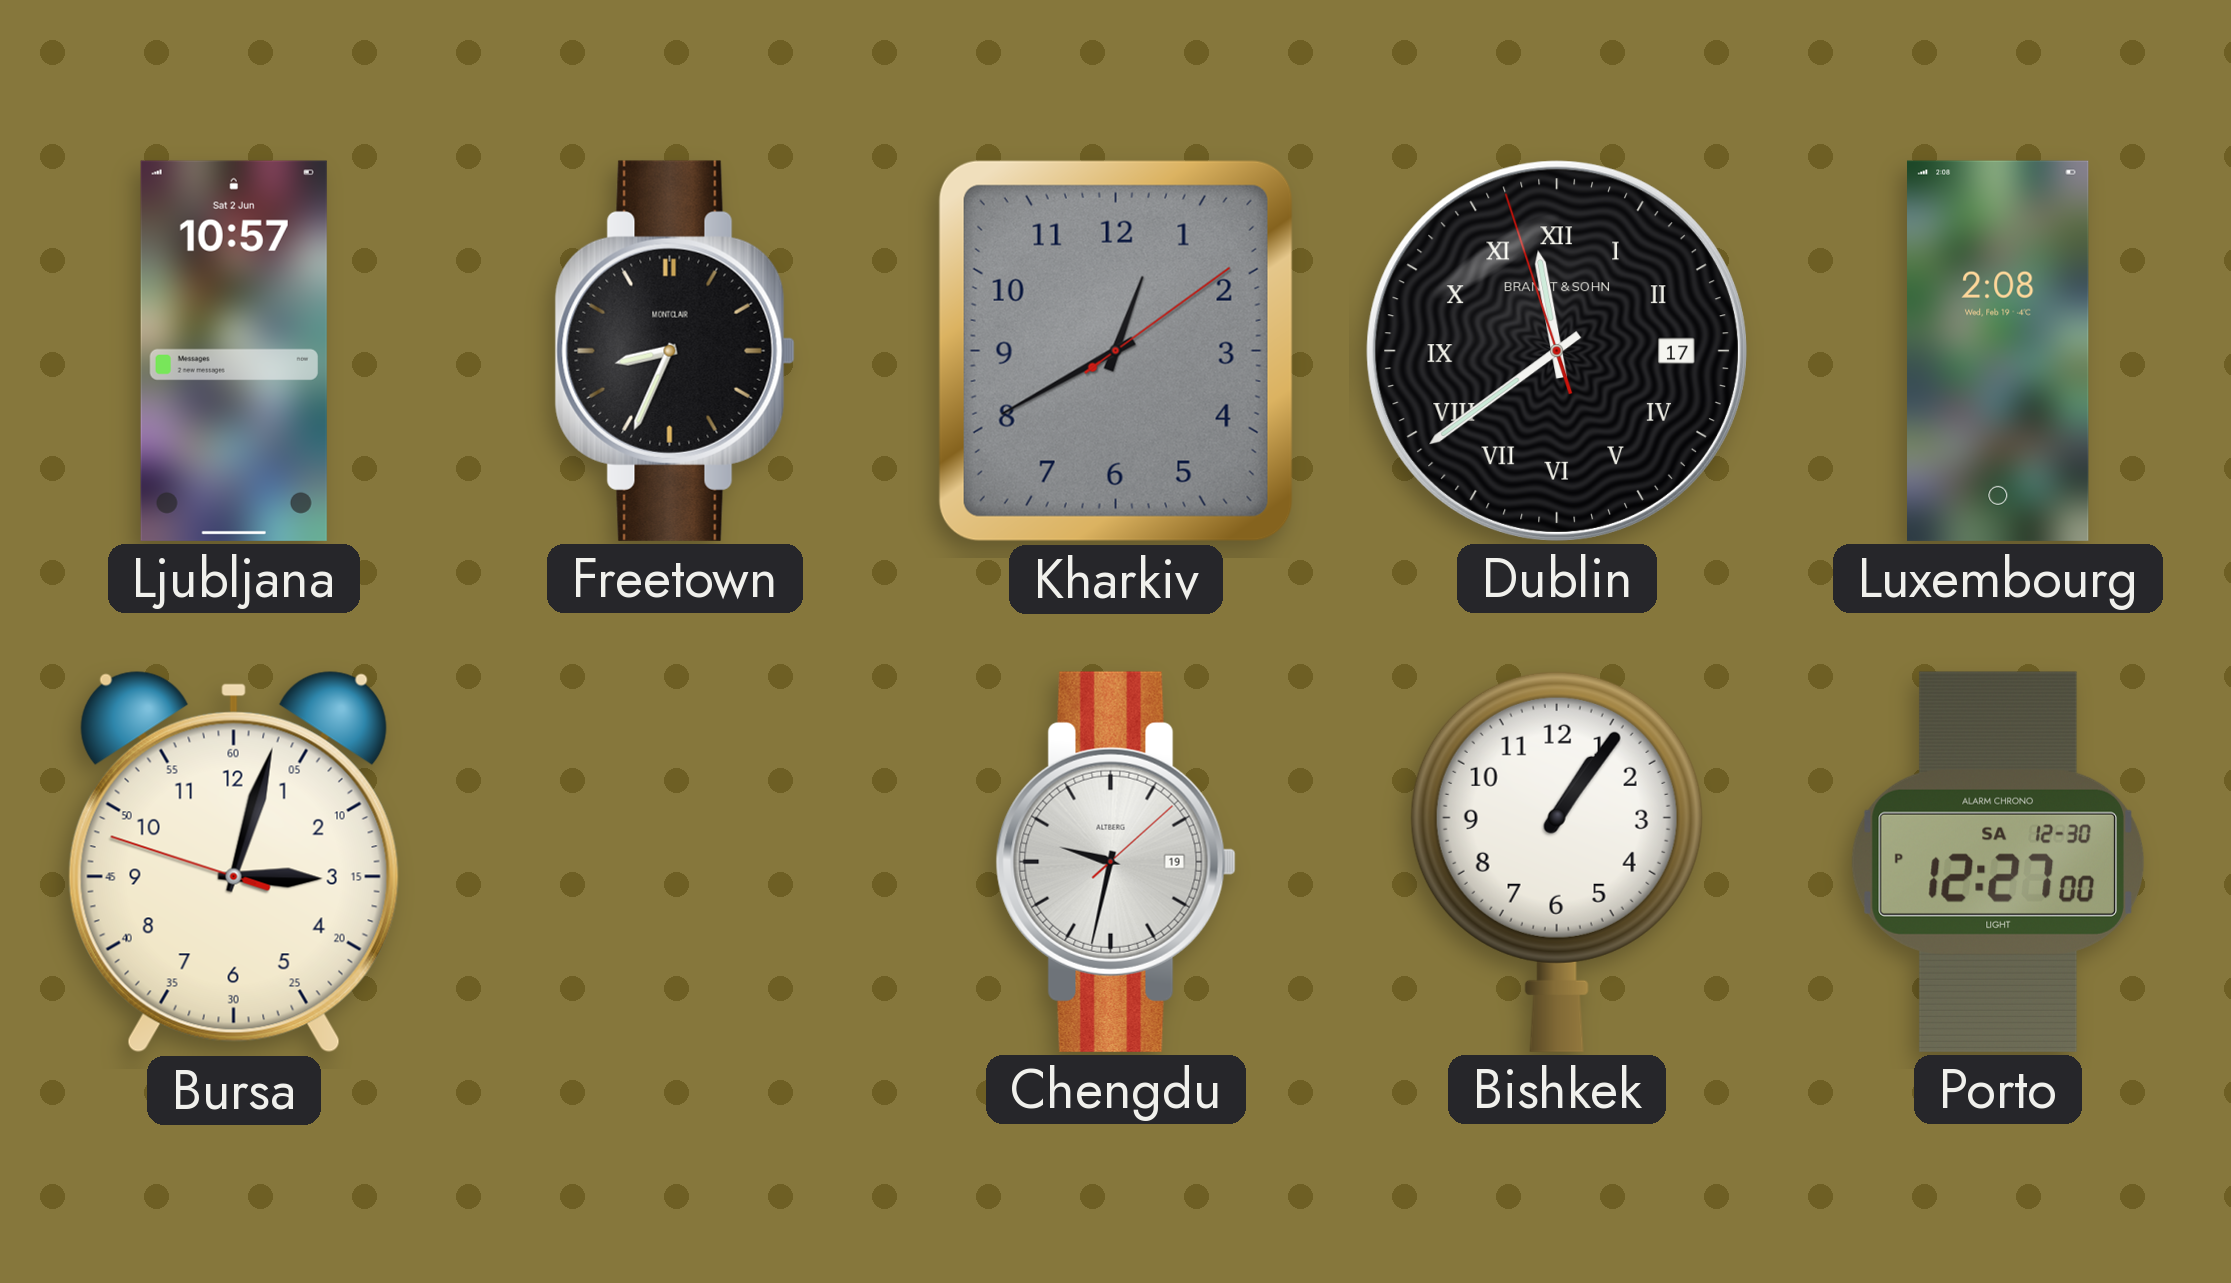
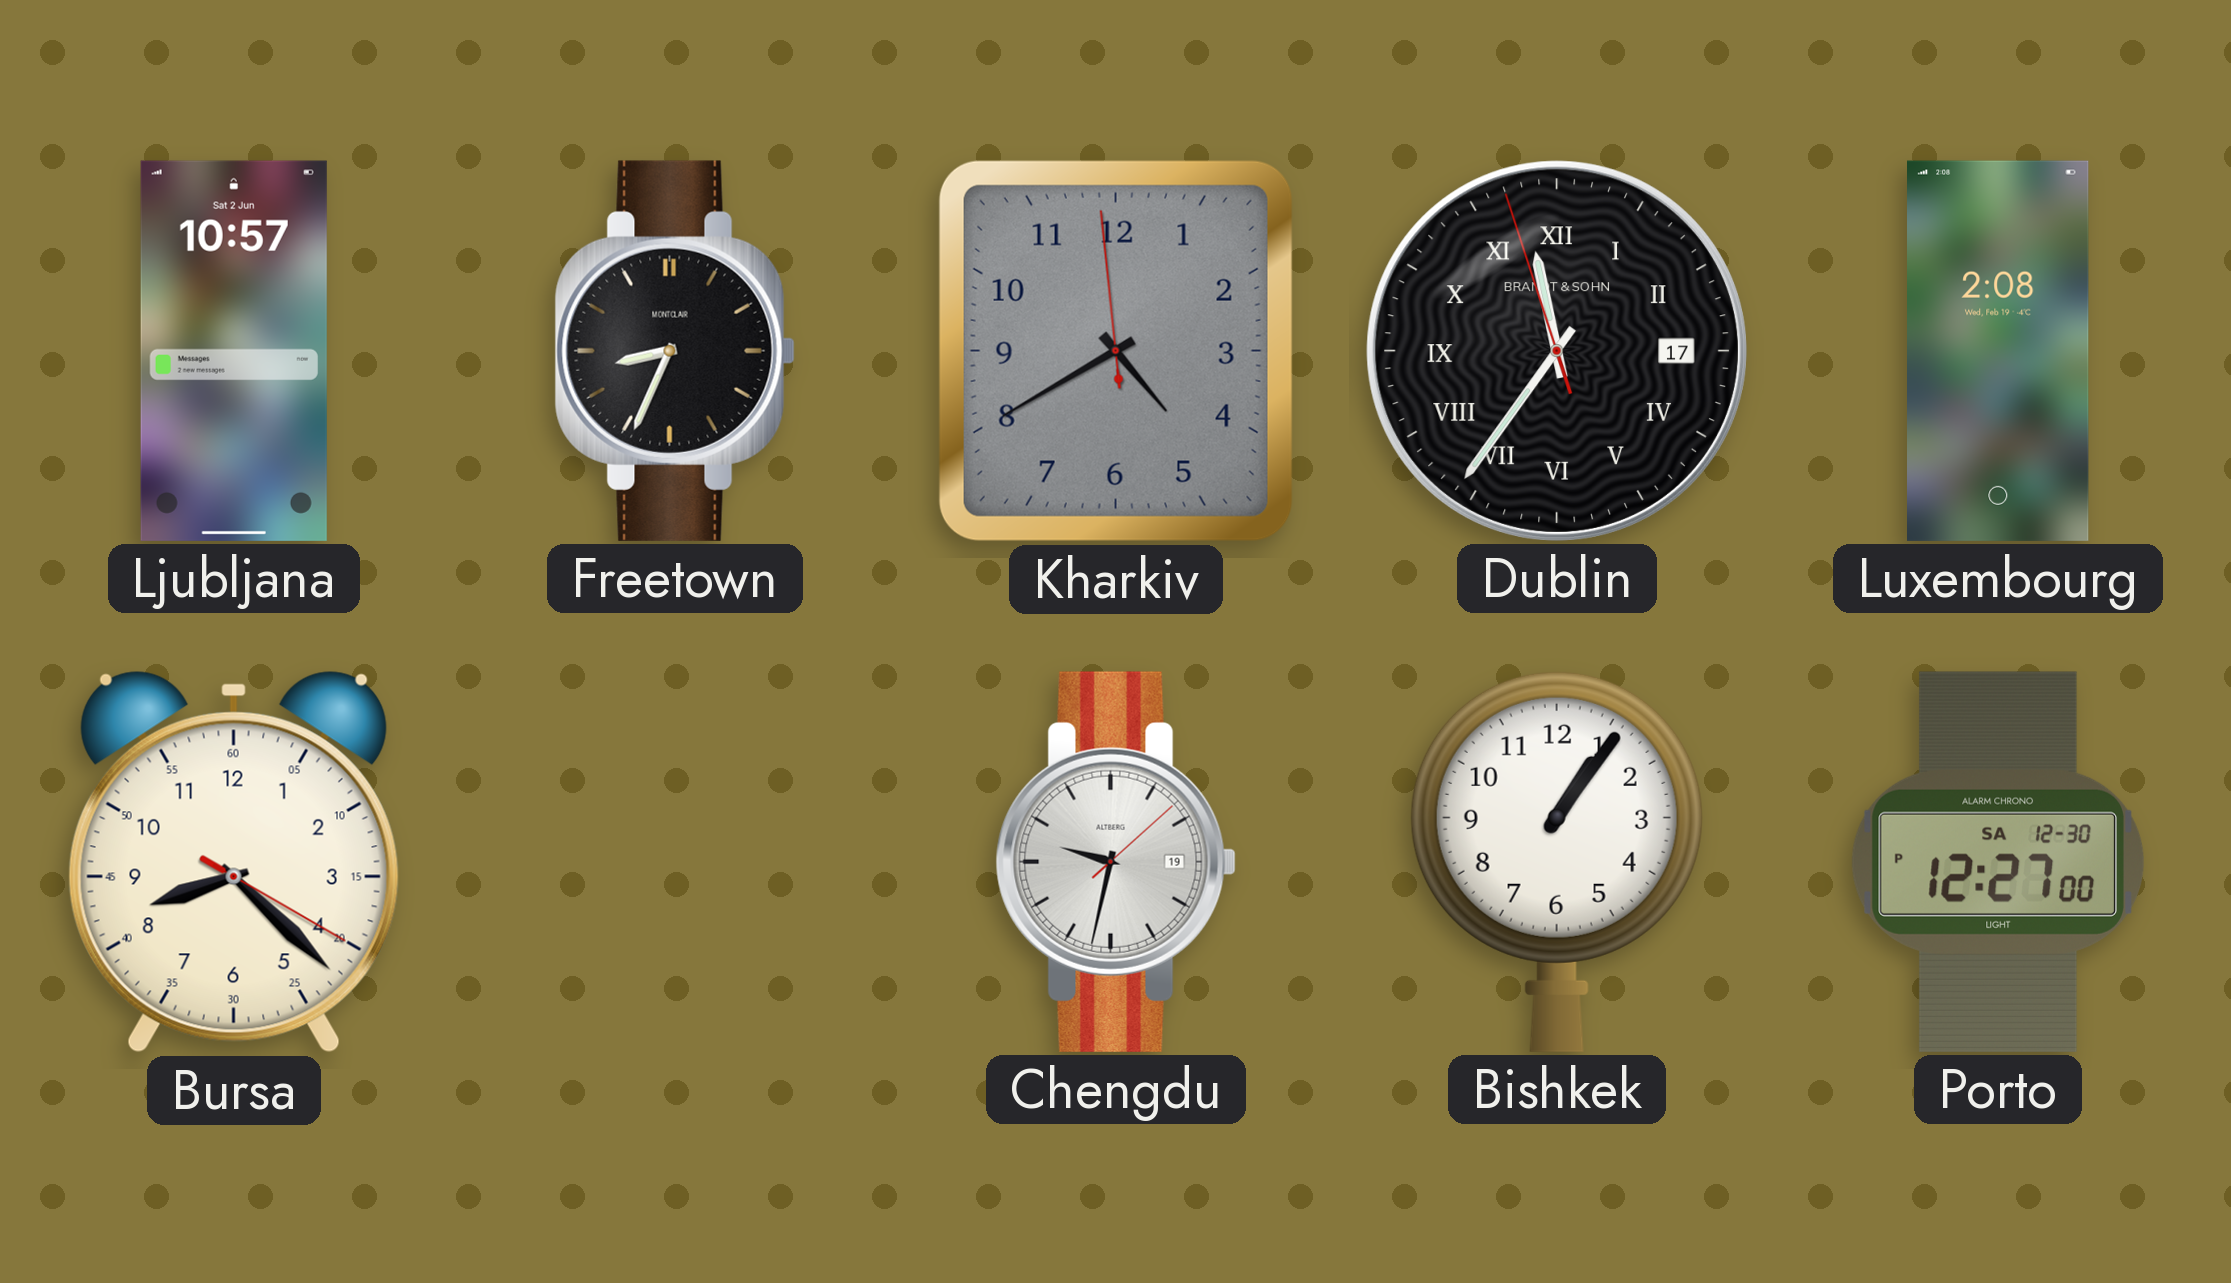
Kharkiv: 12:40 -> 4:39
Dublin: 11:38 -> 11:35
Bursa: 3:02 -> 8:22
